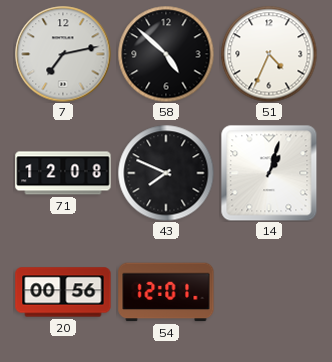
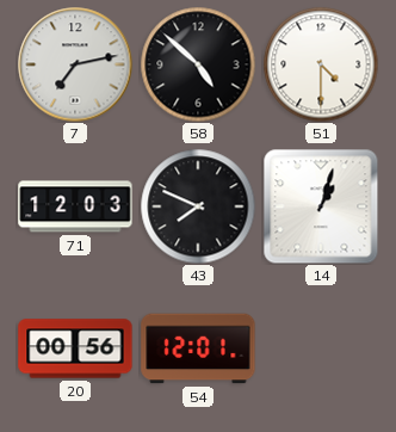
51: 4:34 -> 4:30
71: 12:08 -> 12:03
